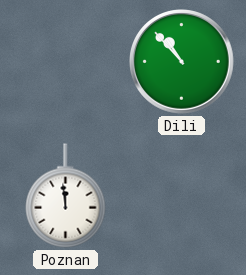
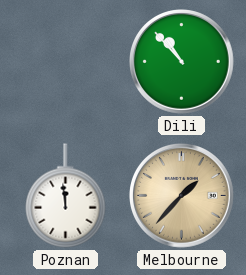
Melbourne: none -> 1:37
